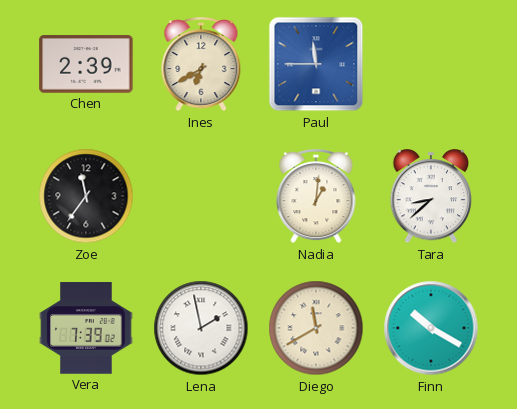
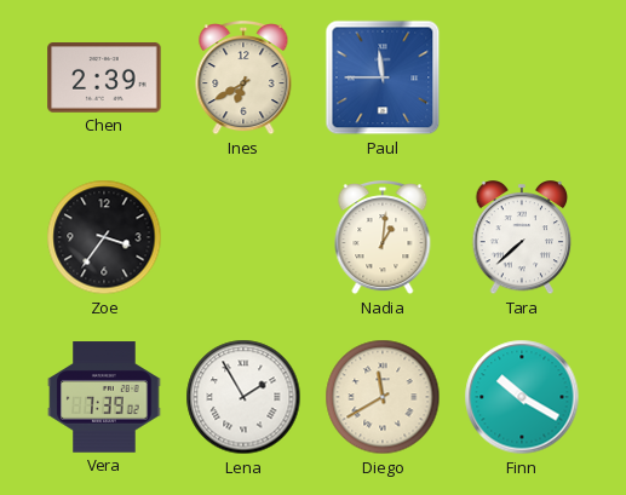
Zoe: 11:36 -> 3:36
Tara: 8:38 -> 7:38
Lena: 1:58 -> 1:55
